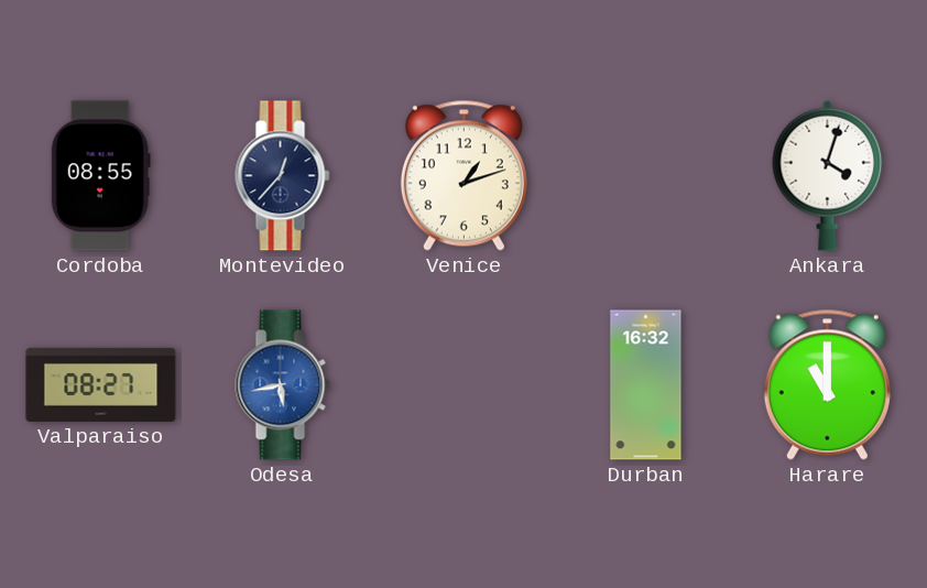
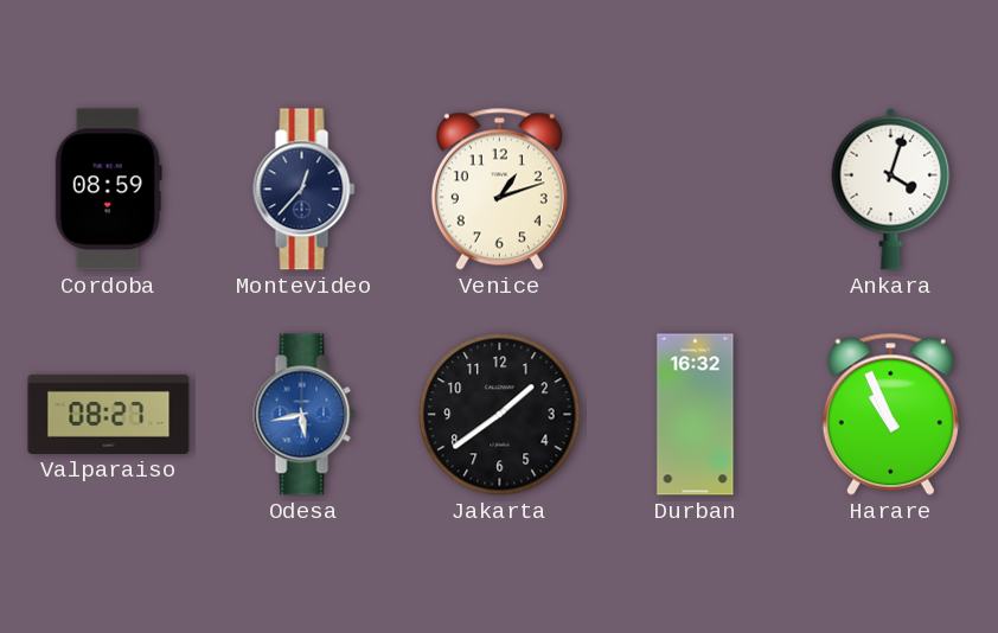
Cordoba: 08:55 -> 08:59
Jakarta: none -> 1:39
Harare: 11:00 -> 10:56
